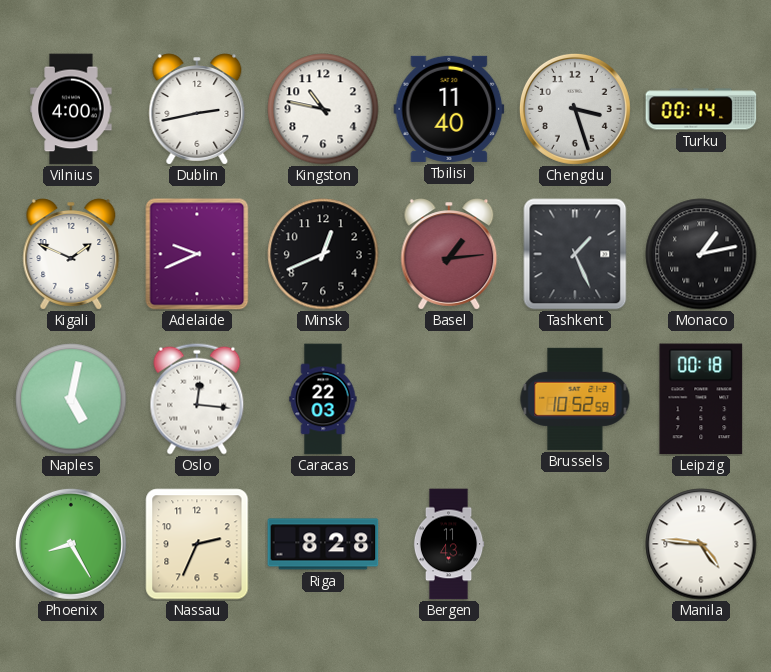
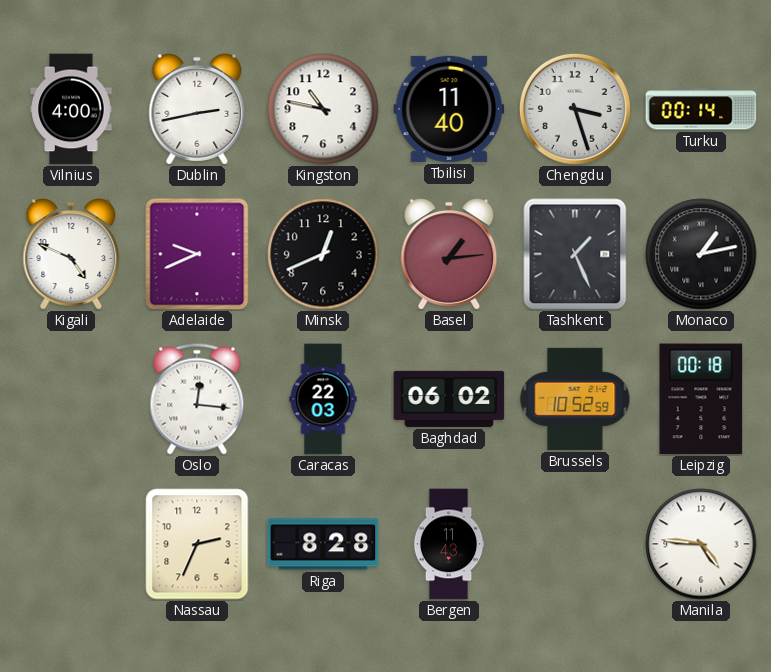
Kigali: 1:49 -> 4:49
Naples: 5:02 -> none
Baghdad: none -> 06:02
Phoenix: 8:25 -> none
